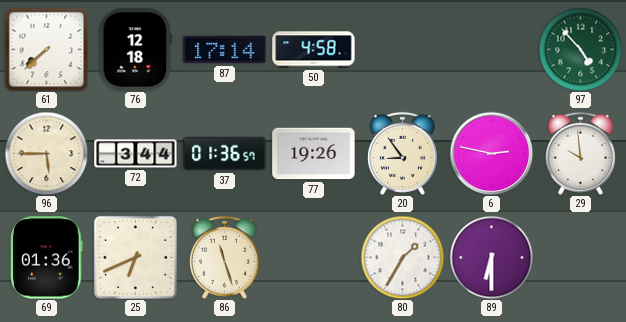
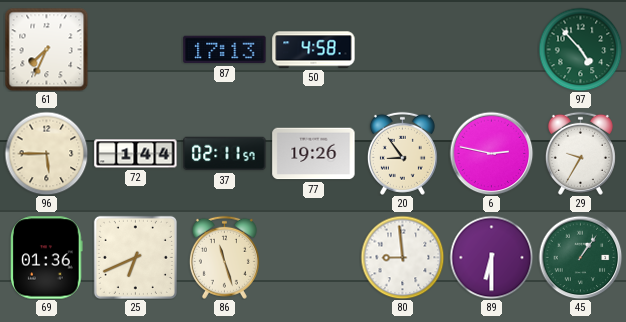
61: 7:38 -> 7:34
76: 12:18 -> none
87: 17:14 -> 17:13
72: 3:44 -> 1:44
37: 01:36 -> 02:11
29: 9:59 -> 9:35
80: 1:35 -> 8:59
45: none -> 1:06
